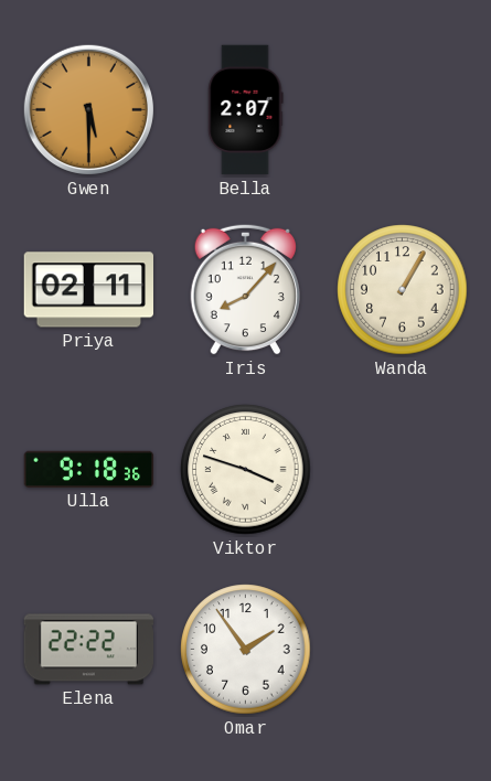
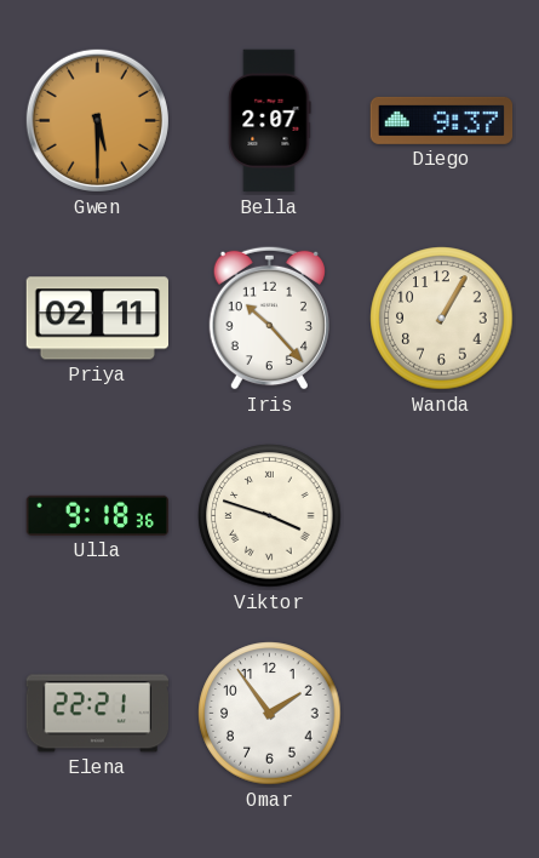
Diego: none -> 9:37
Iris: 8:07 -> 10:23
Elena: 22:22 -> 22:21
